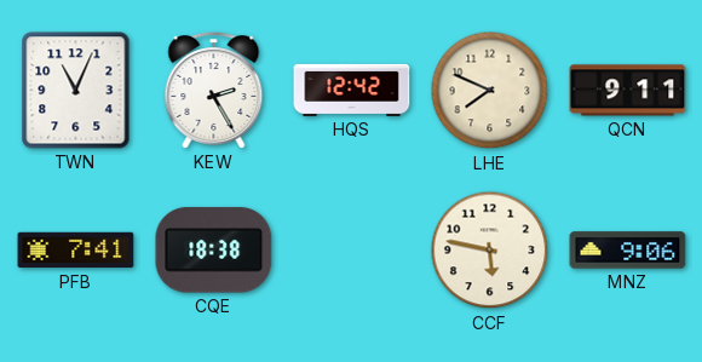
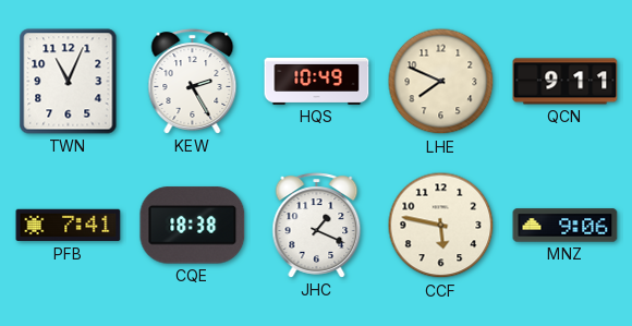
HQS: 12:42 -> 10:49
JHC: none -> 1:19
